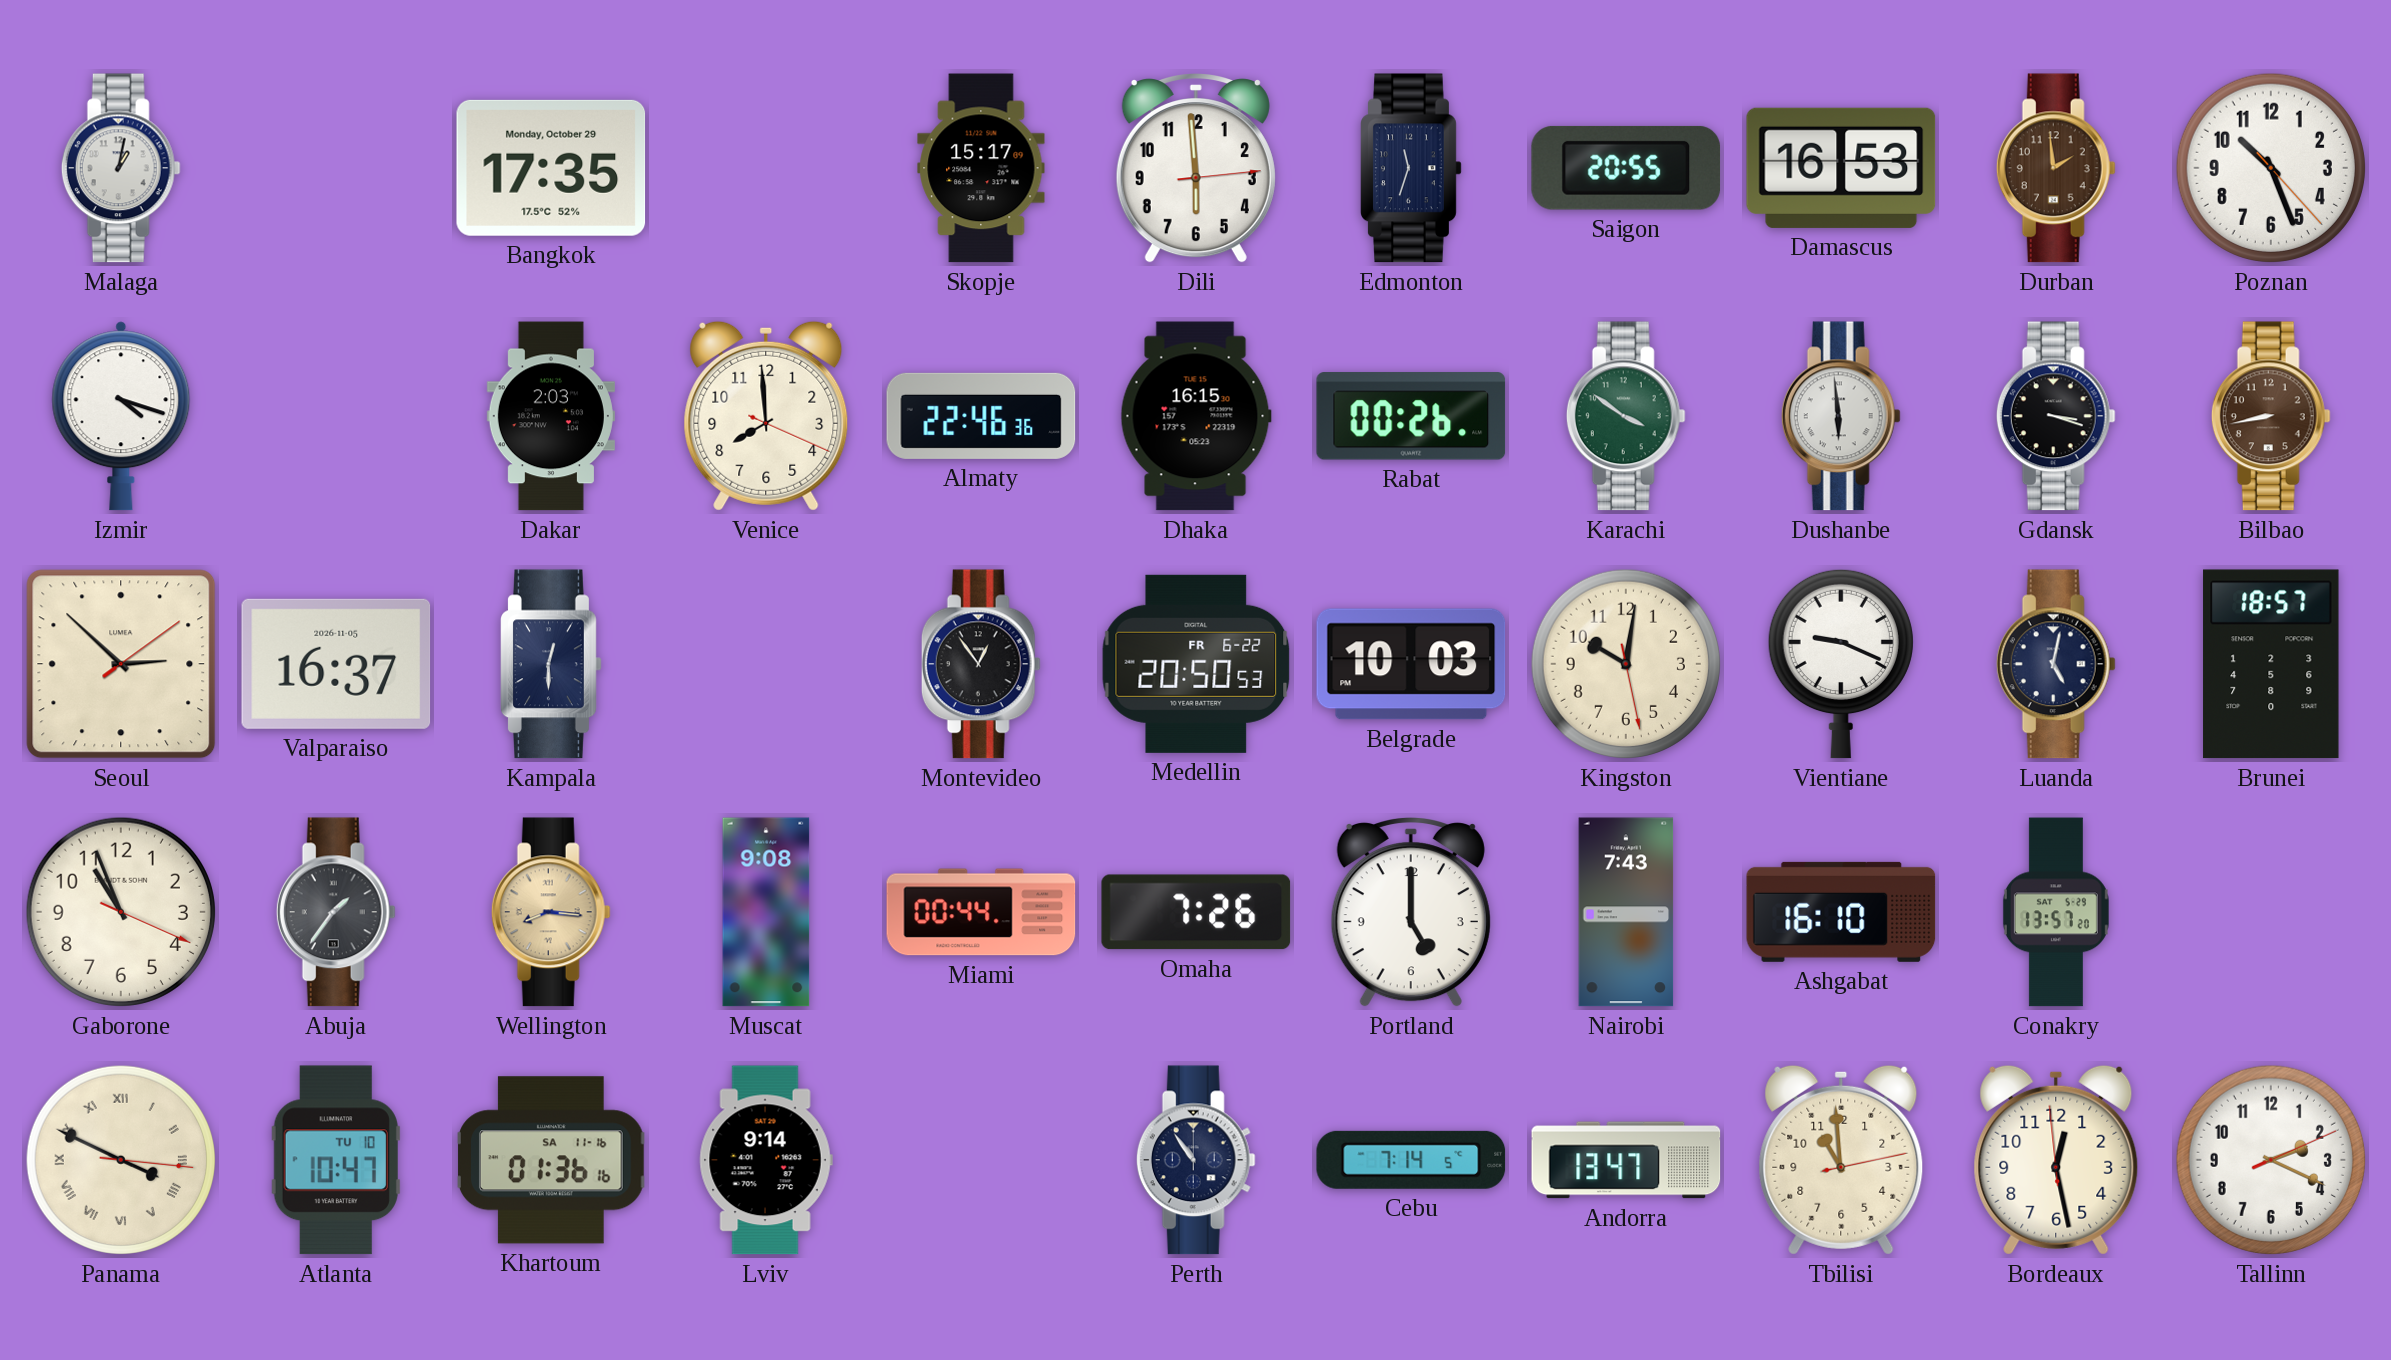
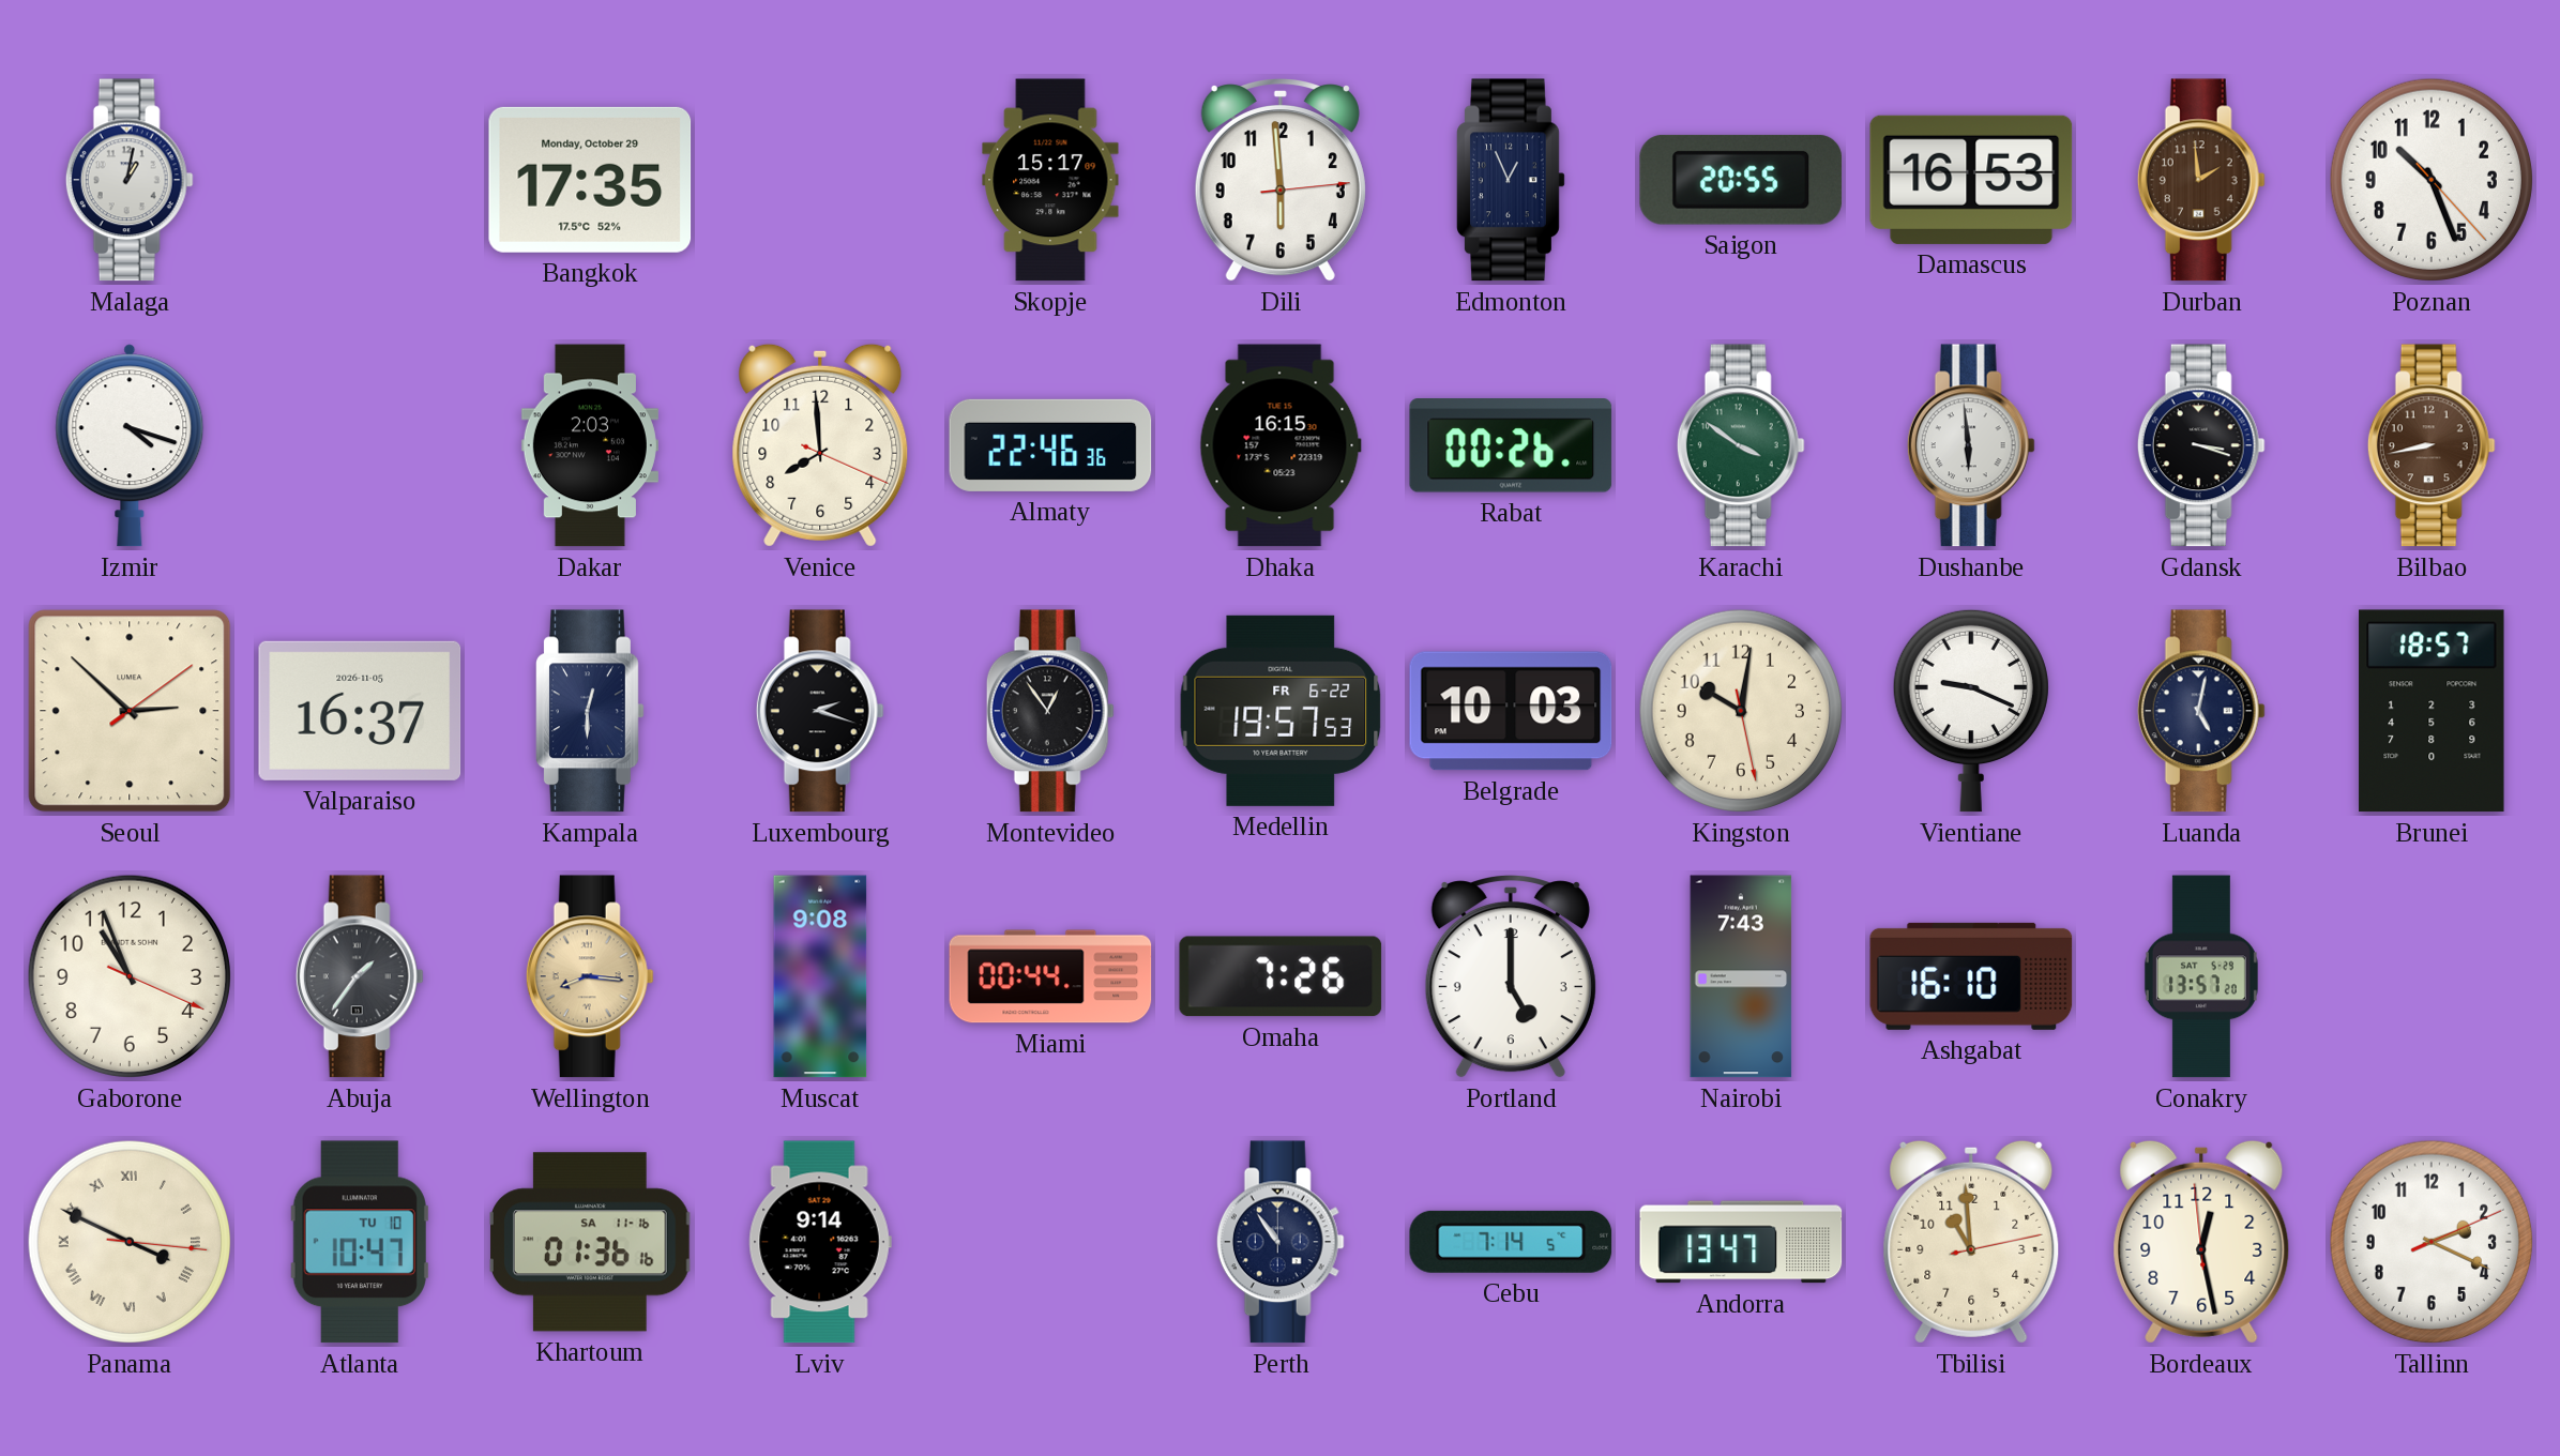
Edmonton: 11:33 -> 12:56
Luxembourg: none -> 2:18
Medellin: 20:50 -> 19:57
